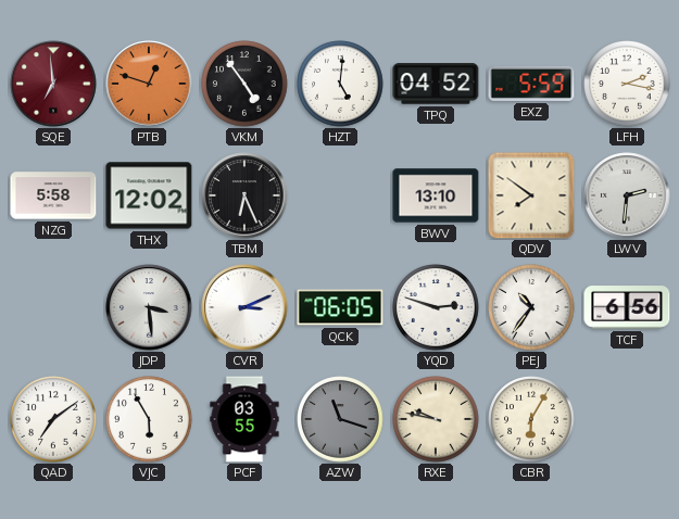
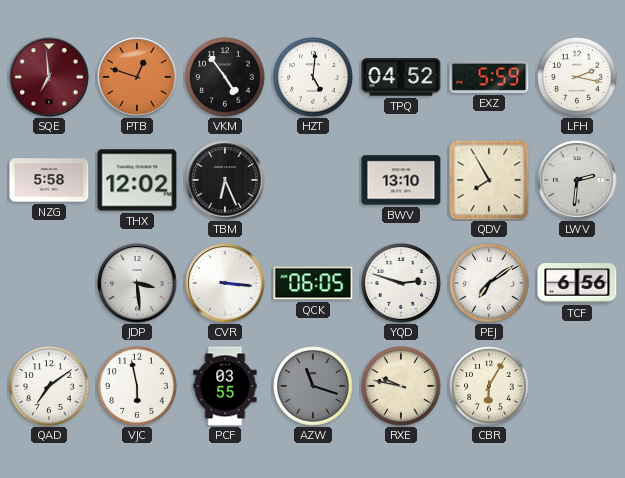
QDV: 7:51 -> 7:55
CVR: 3:11 -> 3:16
PEJ: 10:36 -> 7:09
VJC: 5:55 -> 5:58
